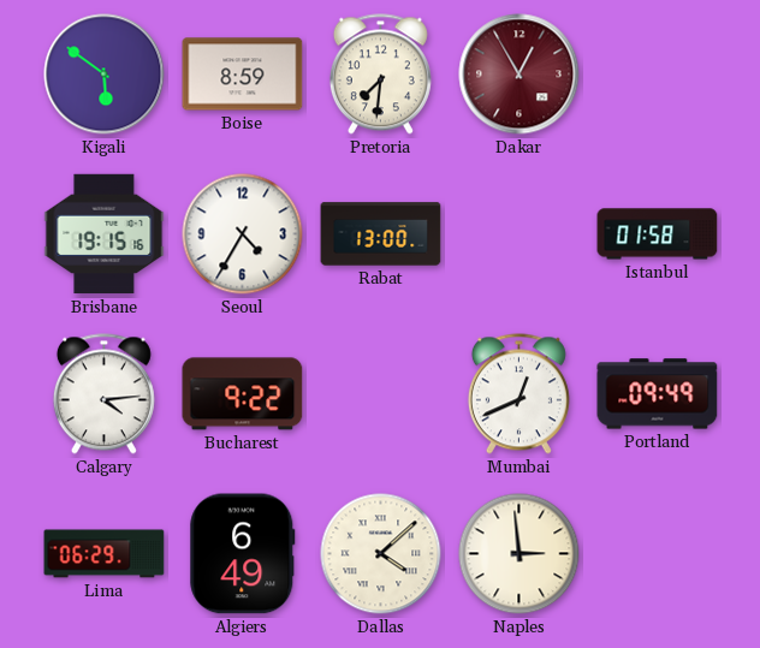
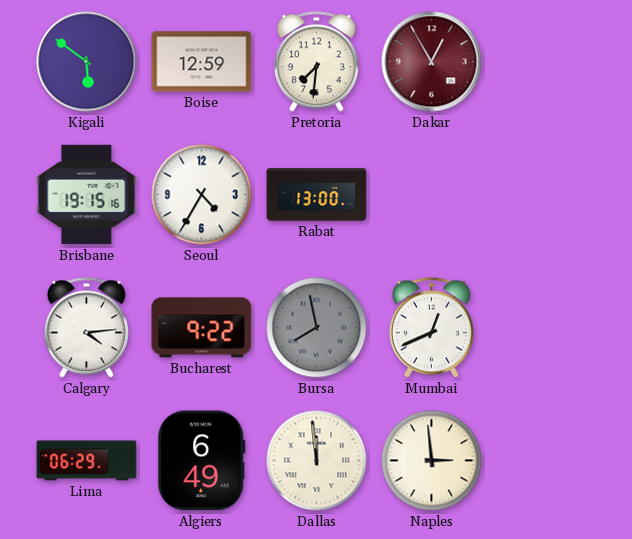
Boise: 8:59 -> 12:59
Istanbul: 01:58 -> none
Bursa: none -> 7:58
Portland: 09:49 -> none
Dallas: 4:08 -> 11:59
